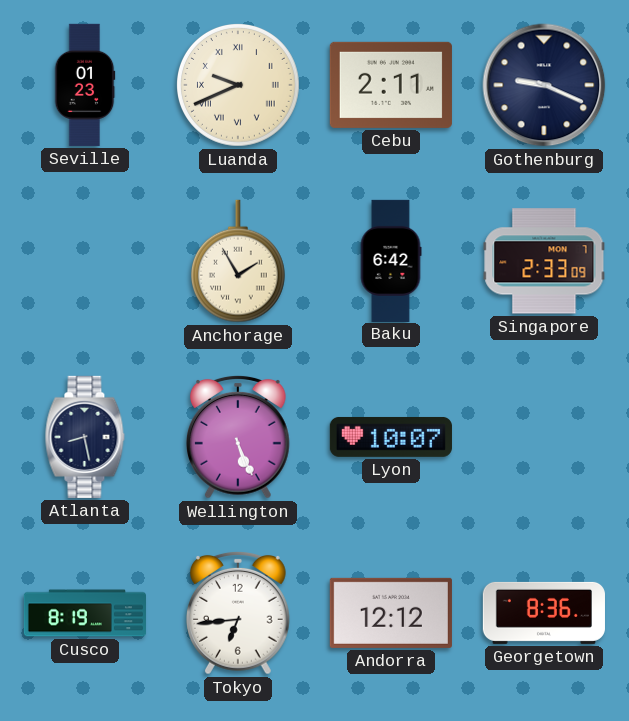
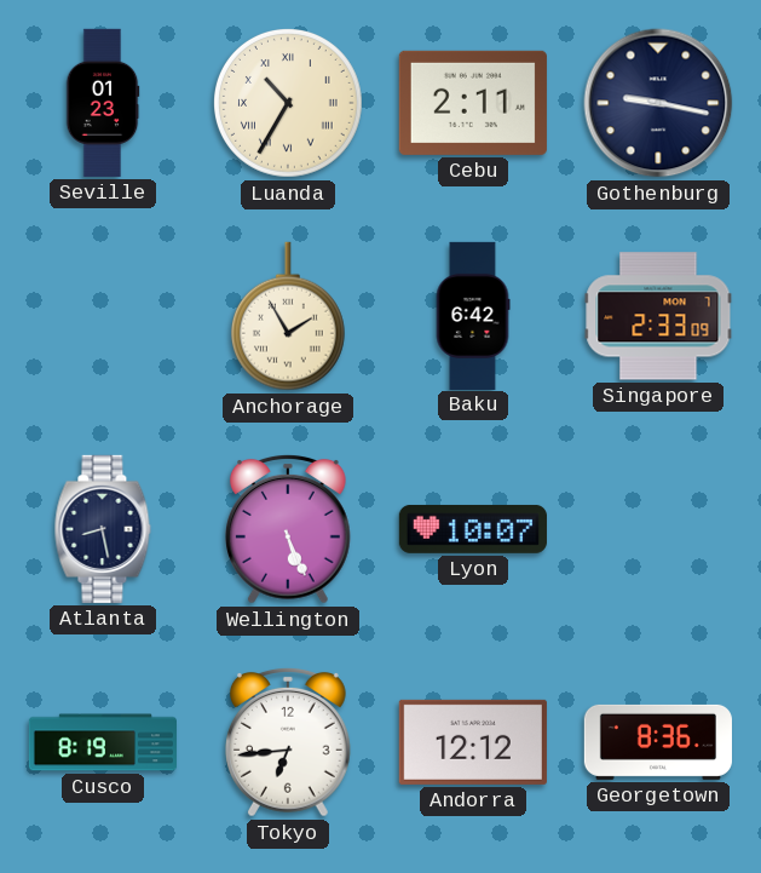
Luanda: 9:41 -> 10:35
Gothenburg: 9:19 -> 9:17
